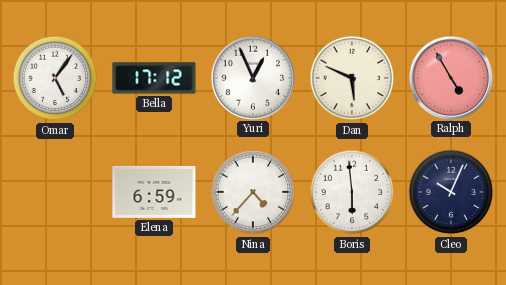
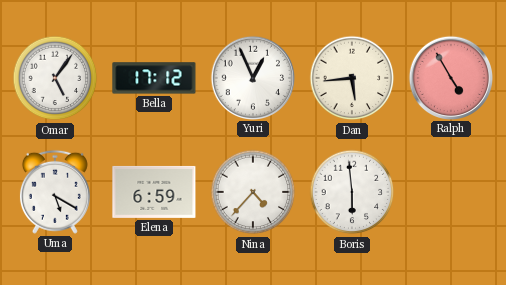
Dan: 5:49 -> 5:44
Uma: none -> 5:20
Cleo: 10:04 -> none
